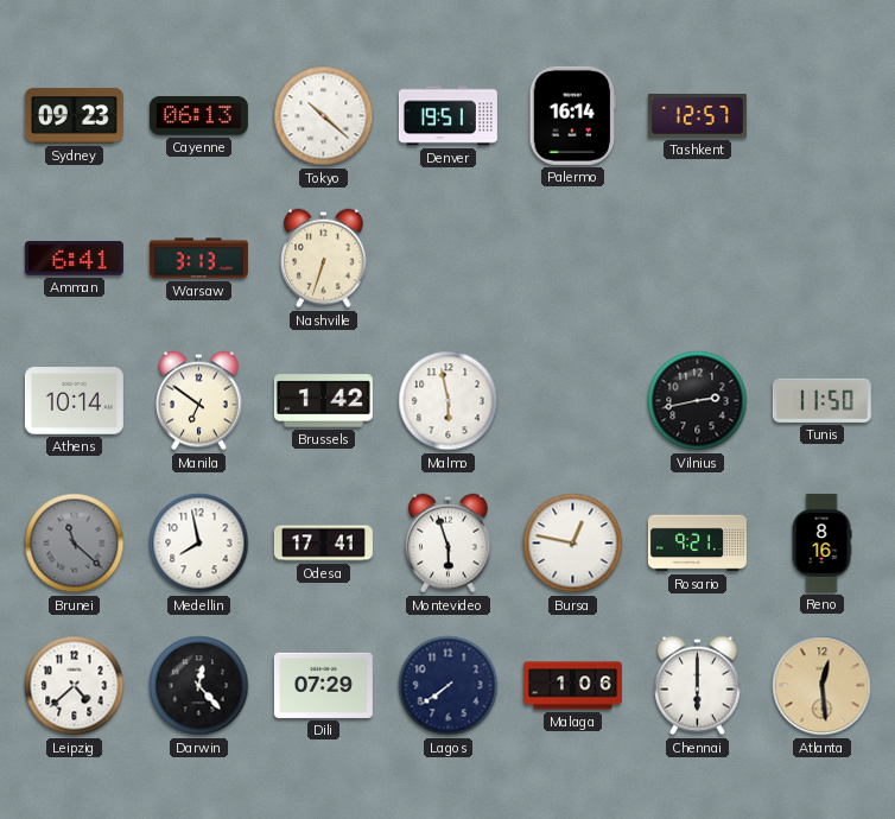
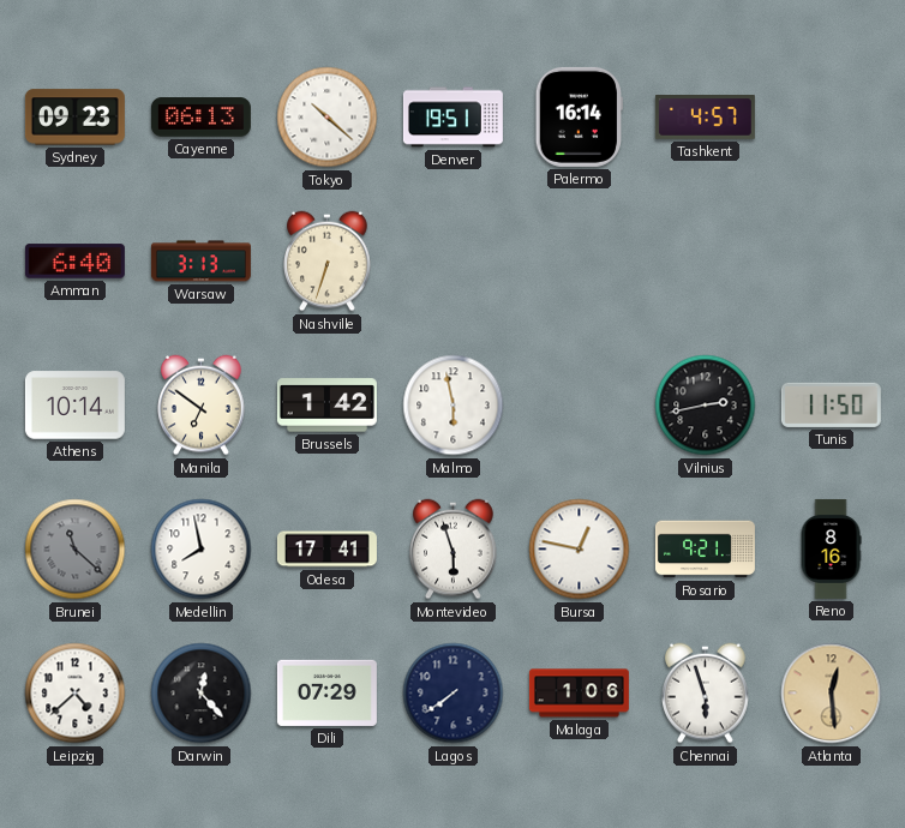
Tashkent: 12:57 -> 4:57
Amman: 6:41 -> 6:40
Chennai: 6:00 -> 5:57
